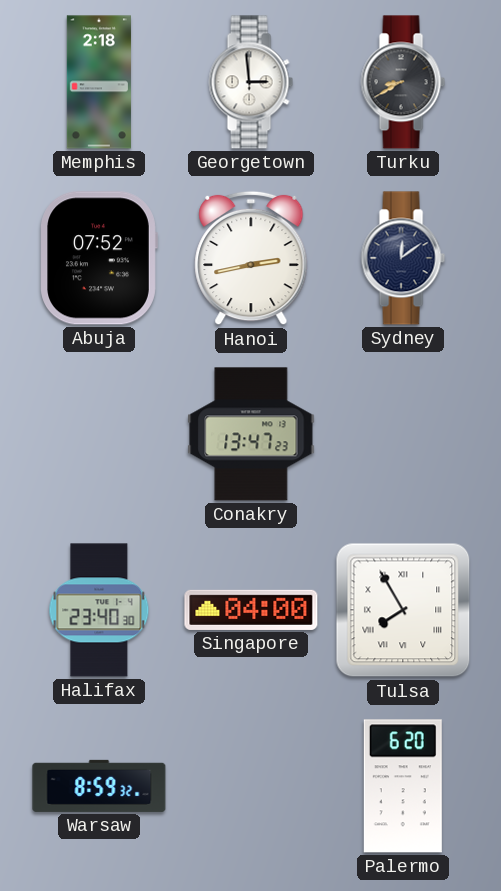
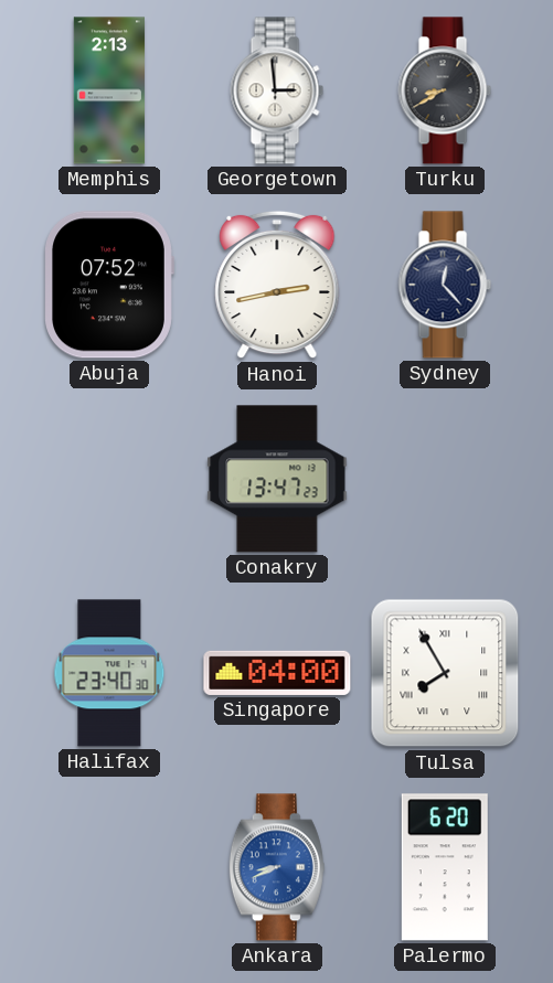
Memphis: 2:18 -> 2:13
Sydney: 12:09 -> 12:23
Warsaw: 8:59 -> none
Ankara: none -> 8:41
